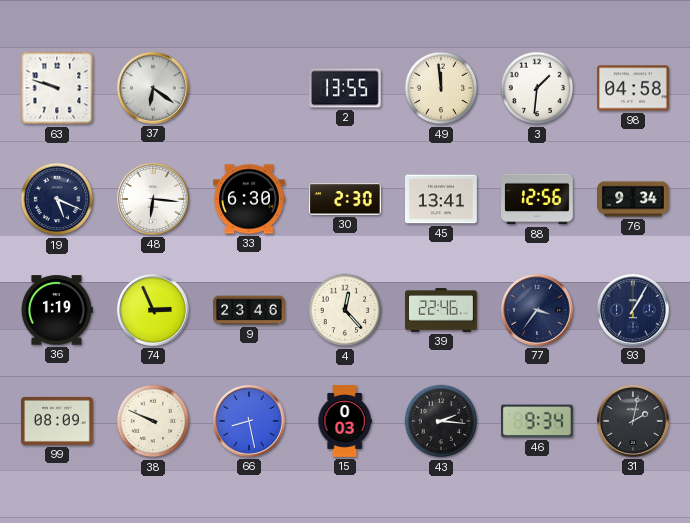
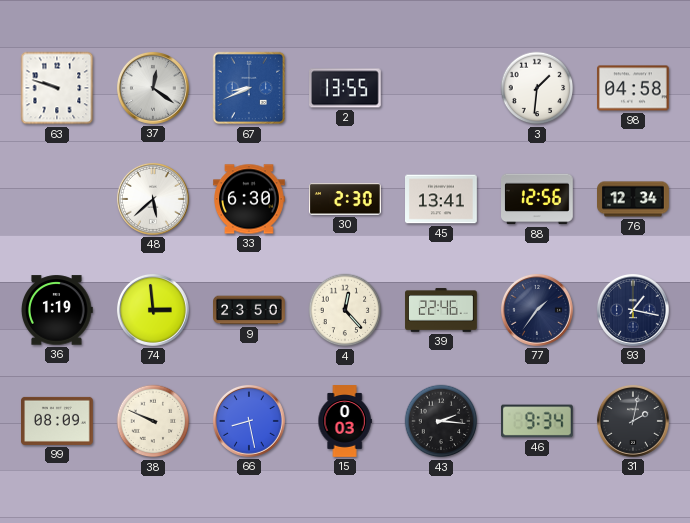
37: 6:21 -> 12:21
67: none -> 8:41
49: 11:59 -> none
19: 5:19 -> none
48: 6:16 -> 5:38
76: 9:34 -> 12:34
74: 2:56 -> 2:59
9: 23:46 -> 23:50
77: 3:36 -> 1:36
93: 1:05 -> 1:17
